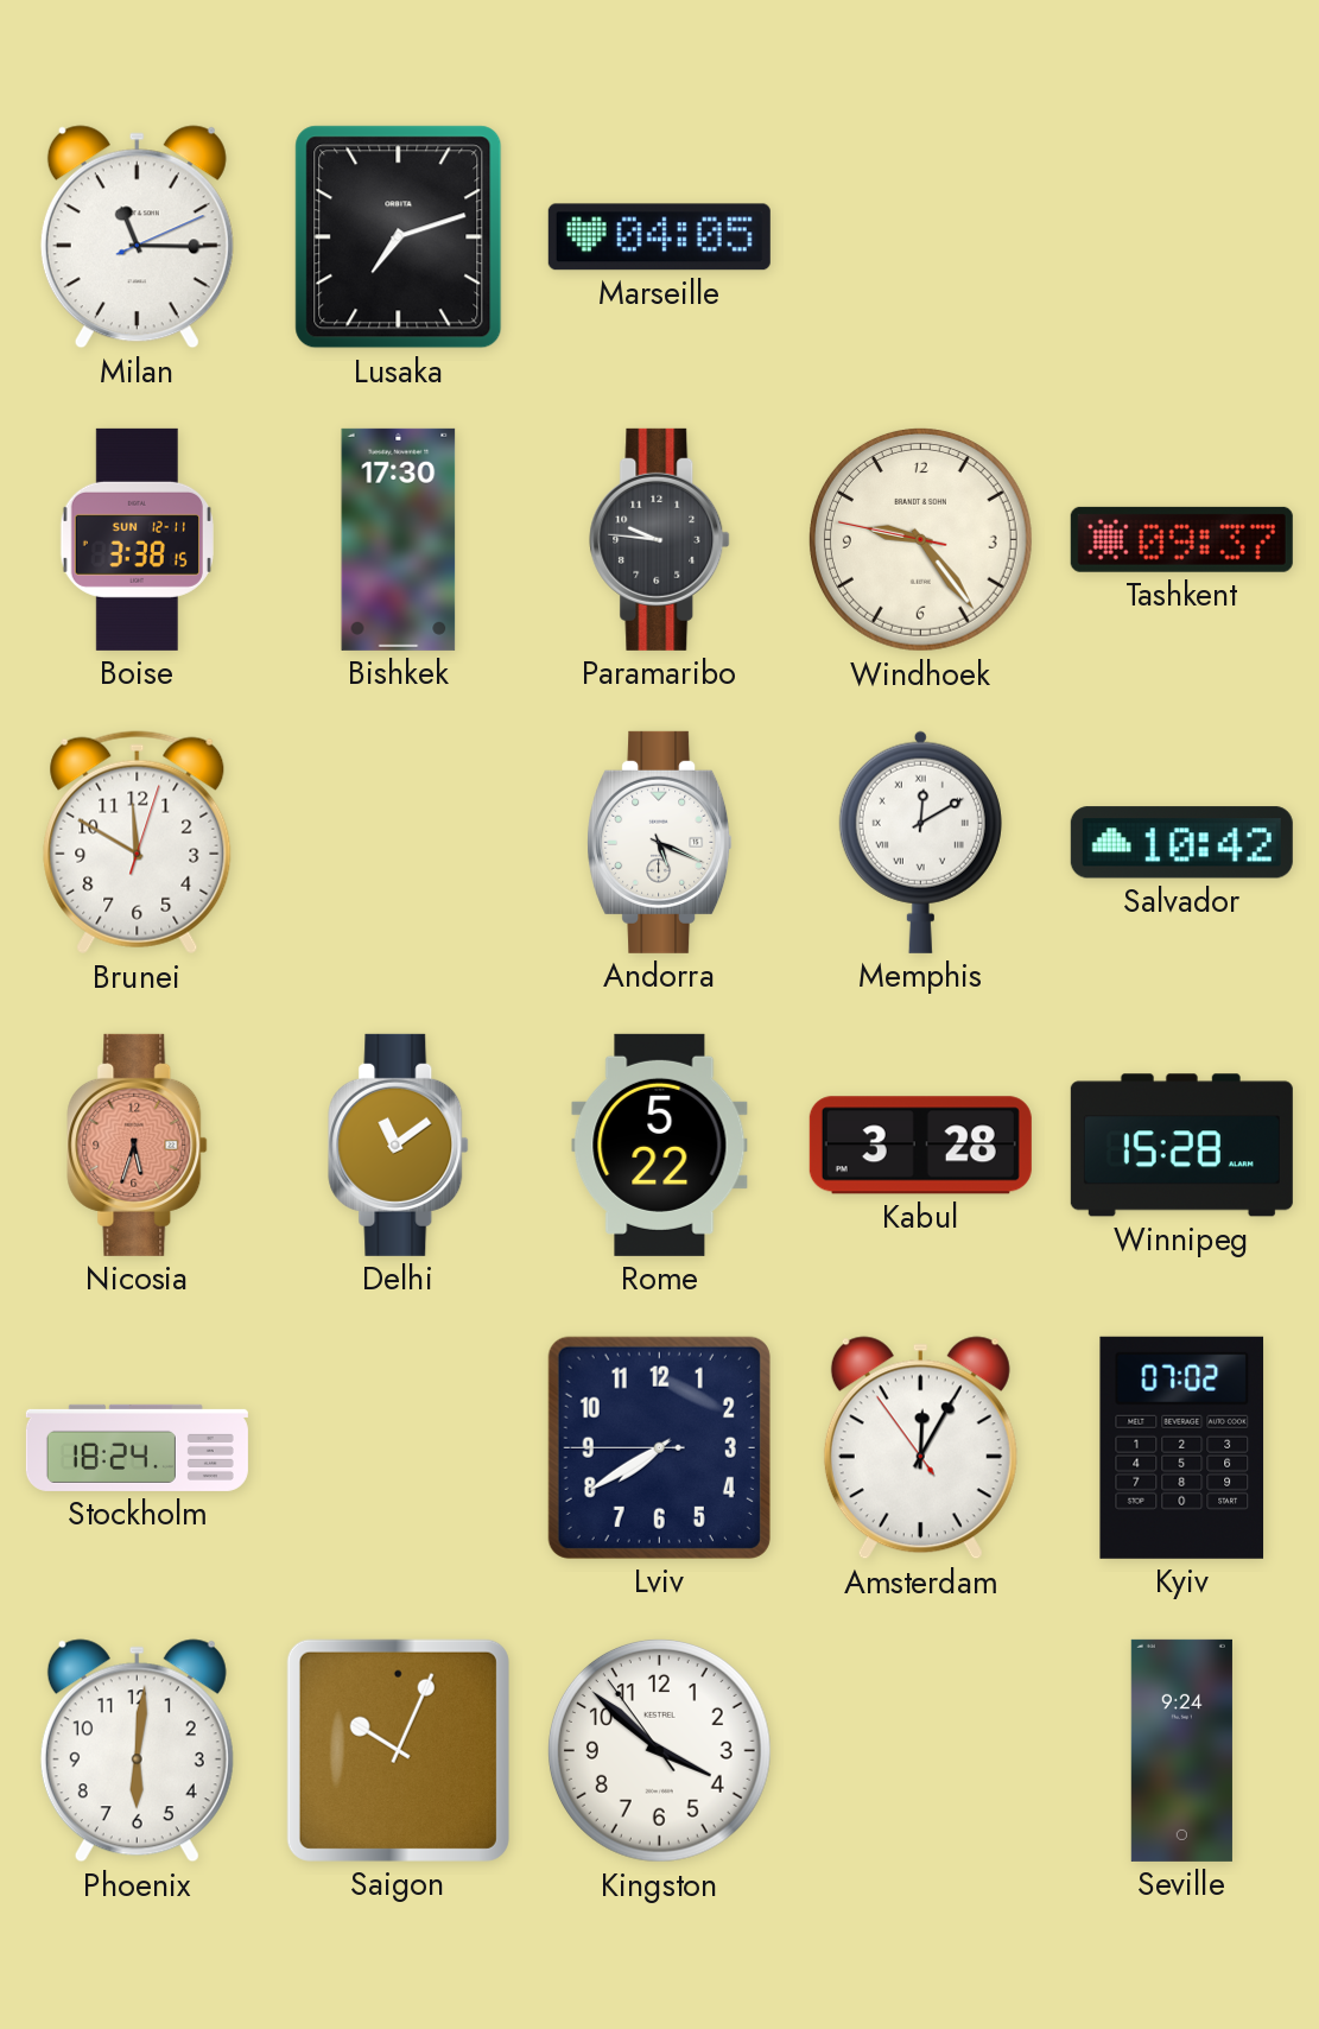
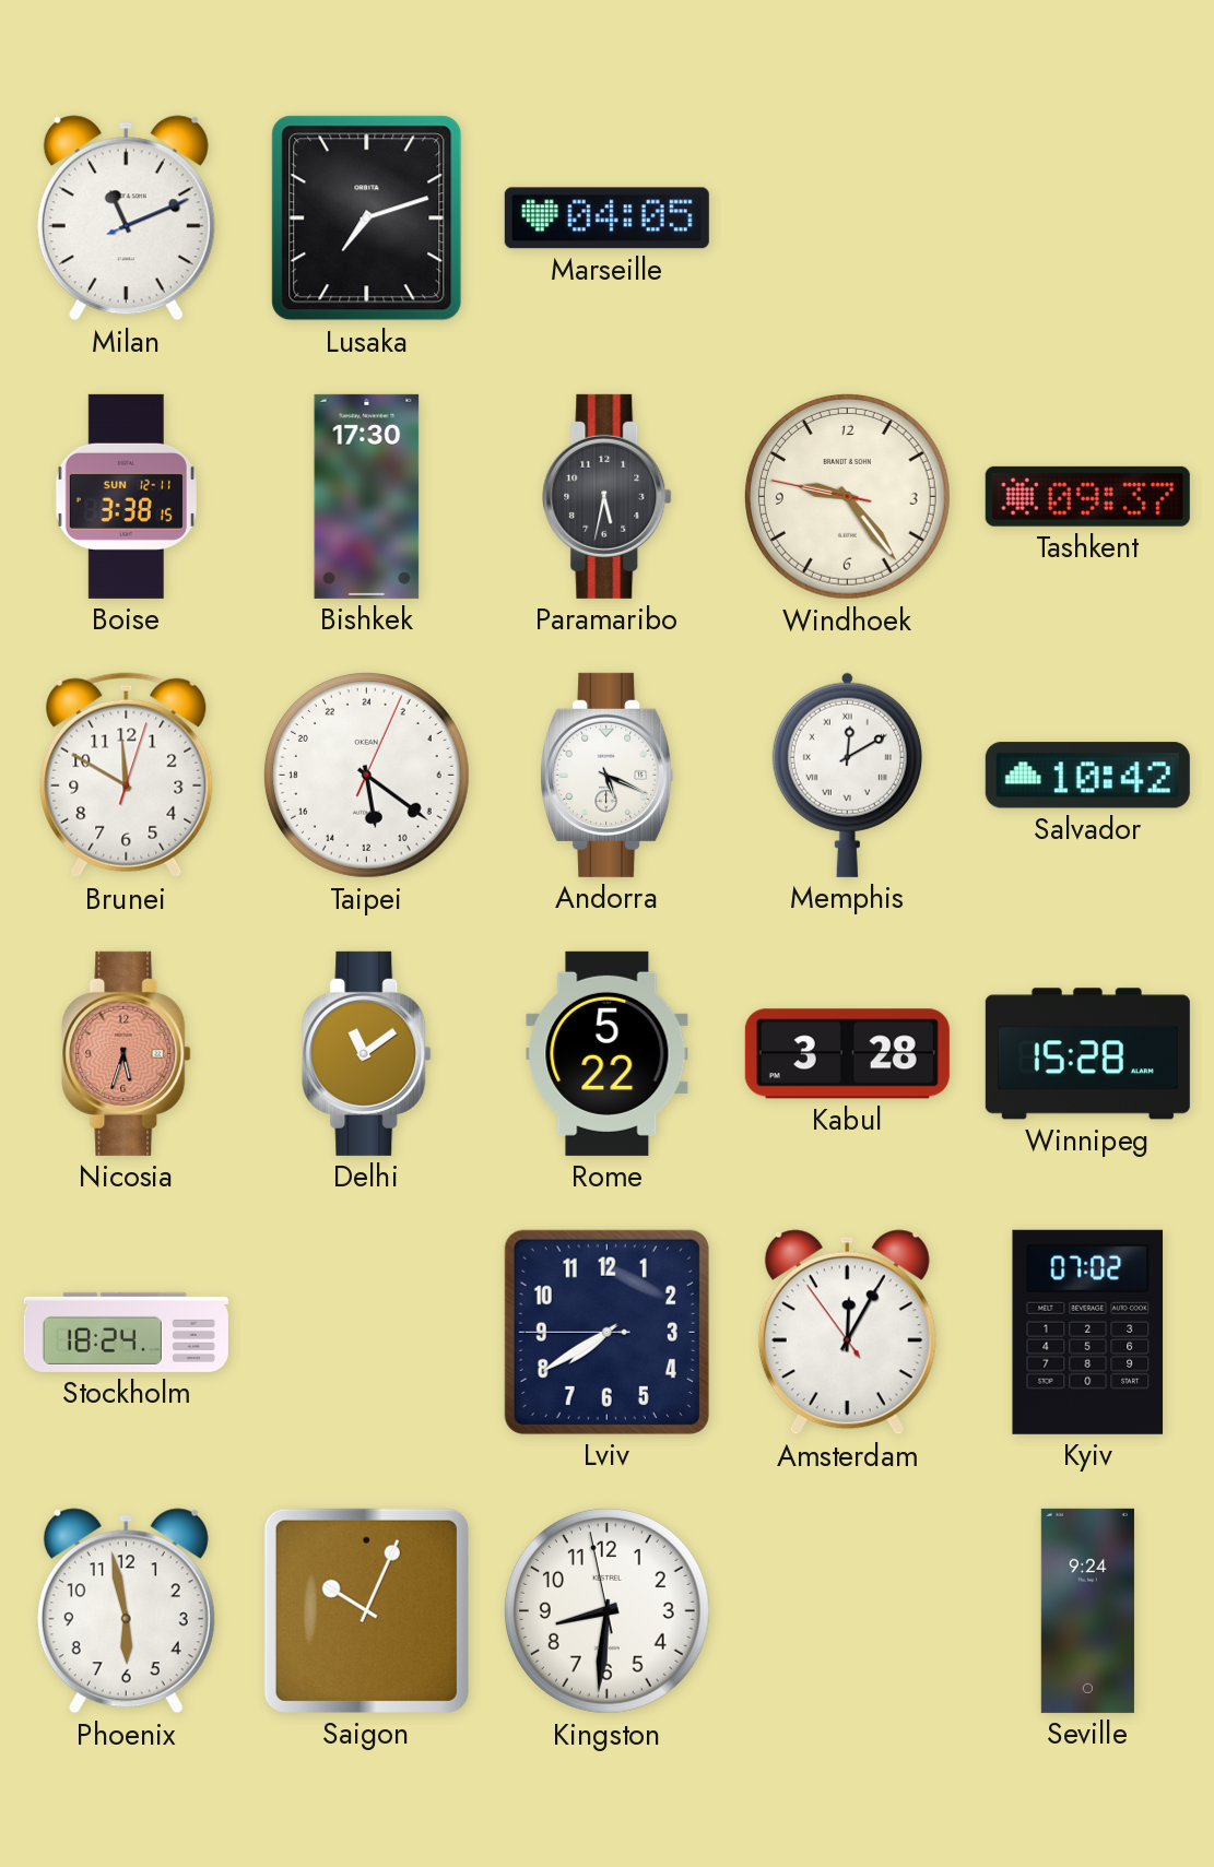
Milan: 11:15 -> 11:11
Paramaribo: 9:46 -> 5:32
Taipei: none -> 11:21
Phoenix: 6:01 -> 5:58
Kingston: 3:51 -> 8:30
